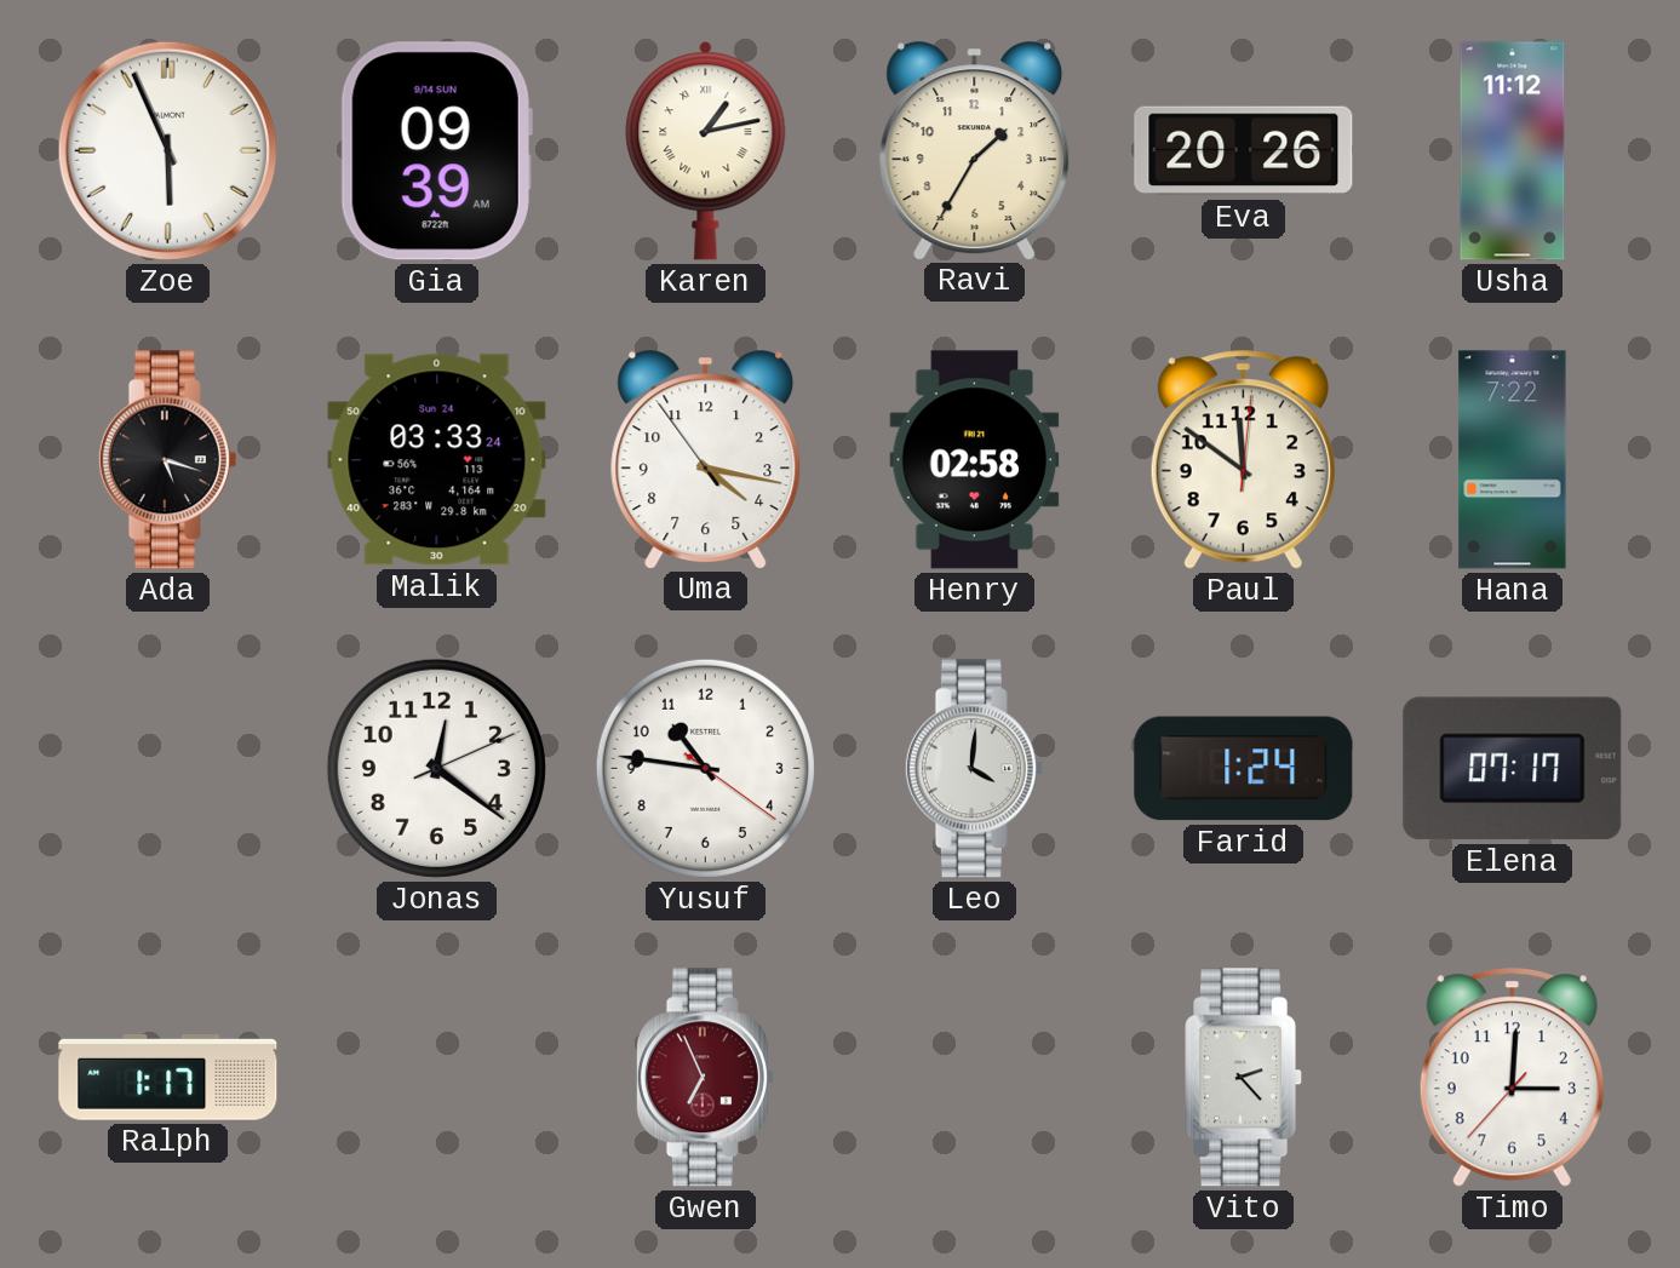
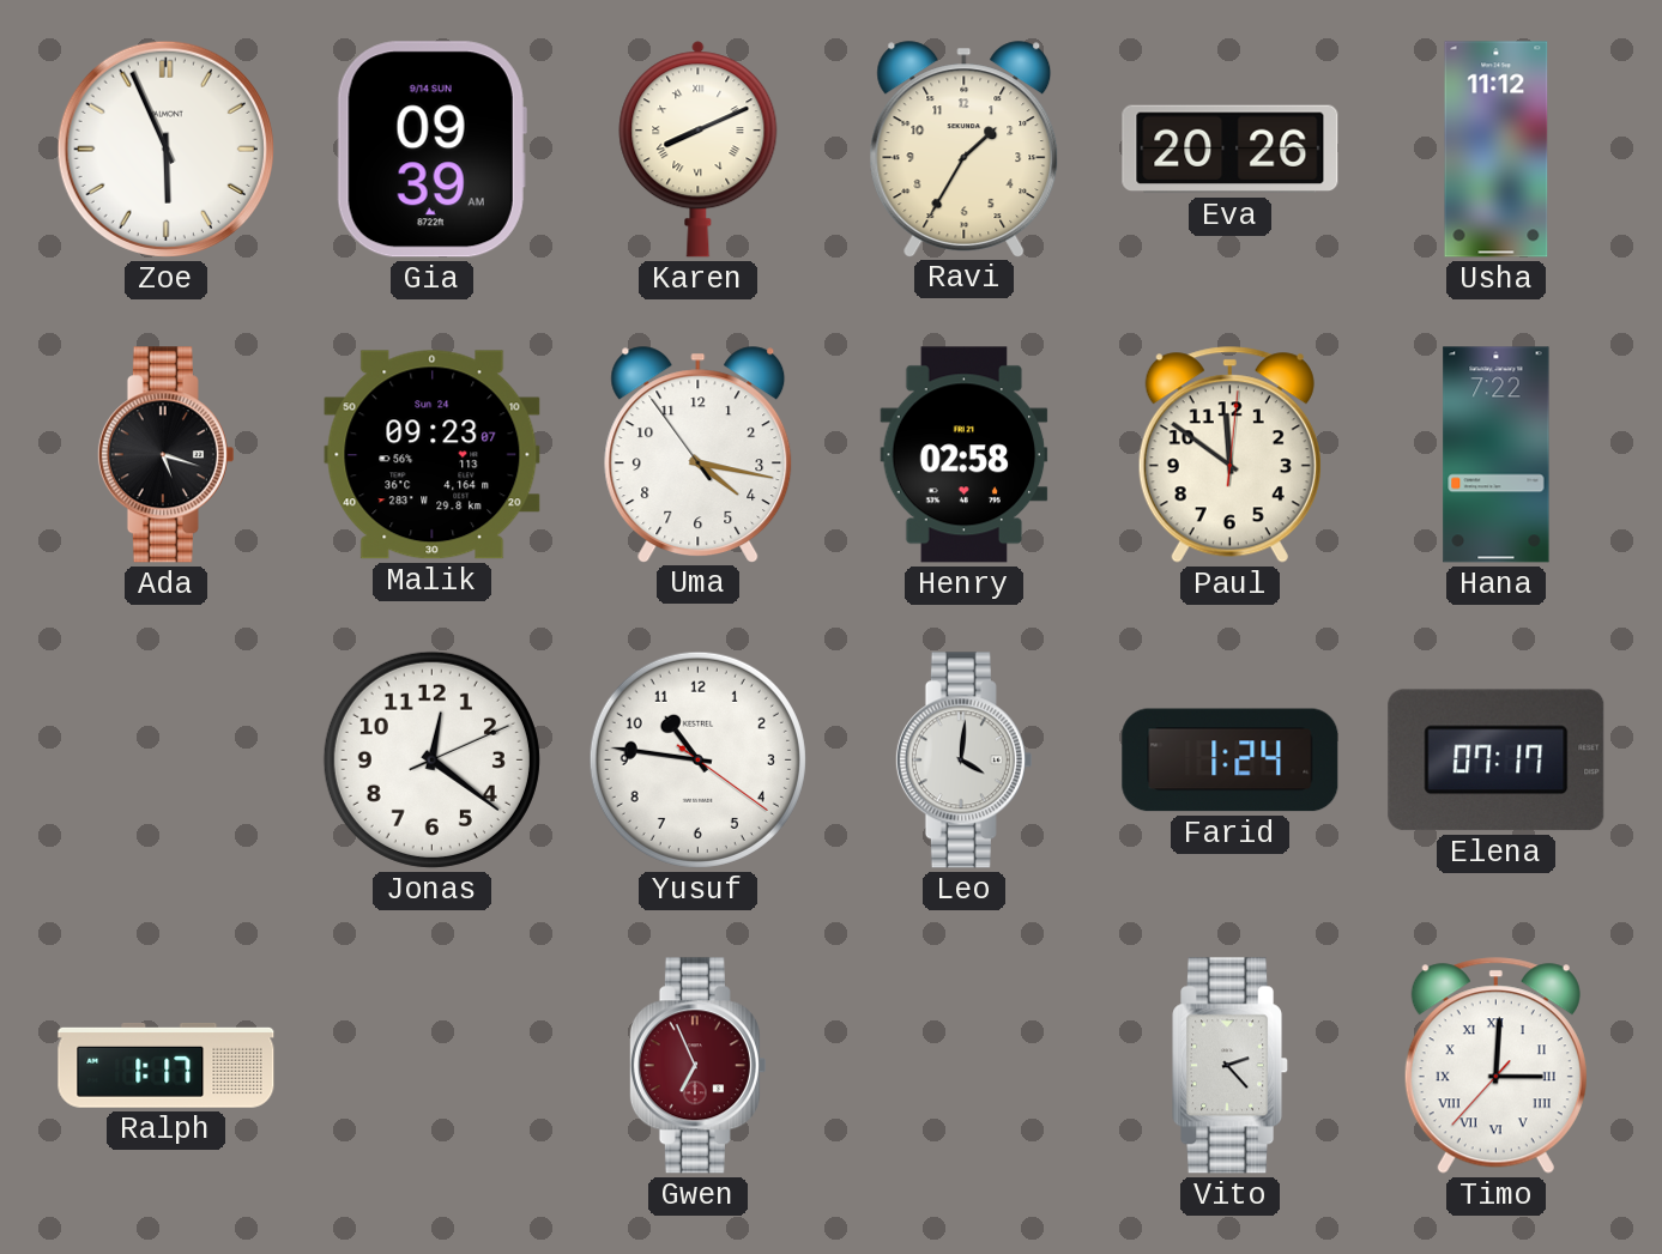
Karen: 1:13 -> 8:11
Malik: 03:33 -> 09:23
Timo numerals: Arabic -> Roman
